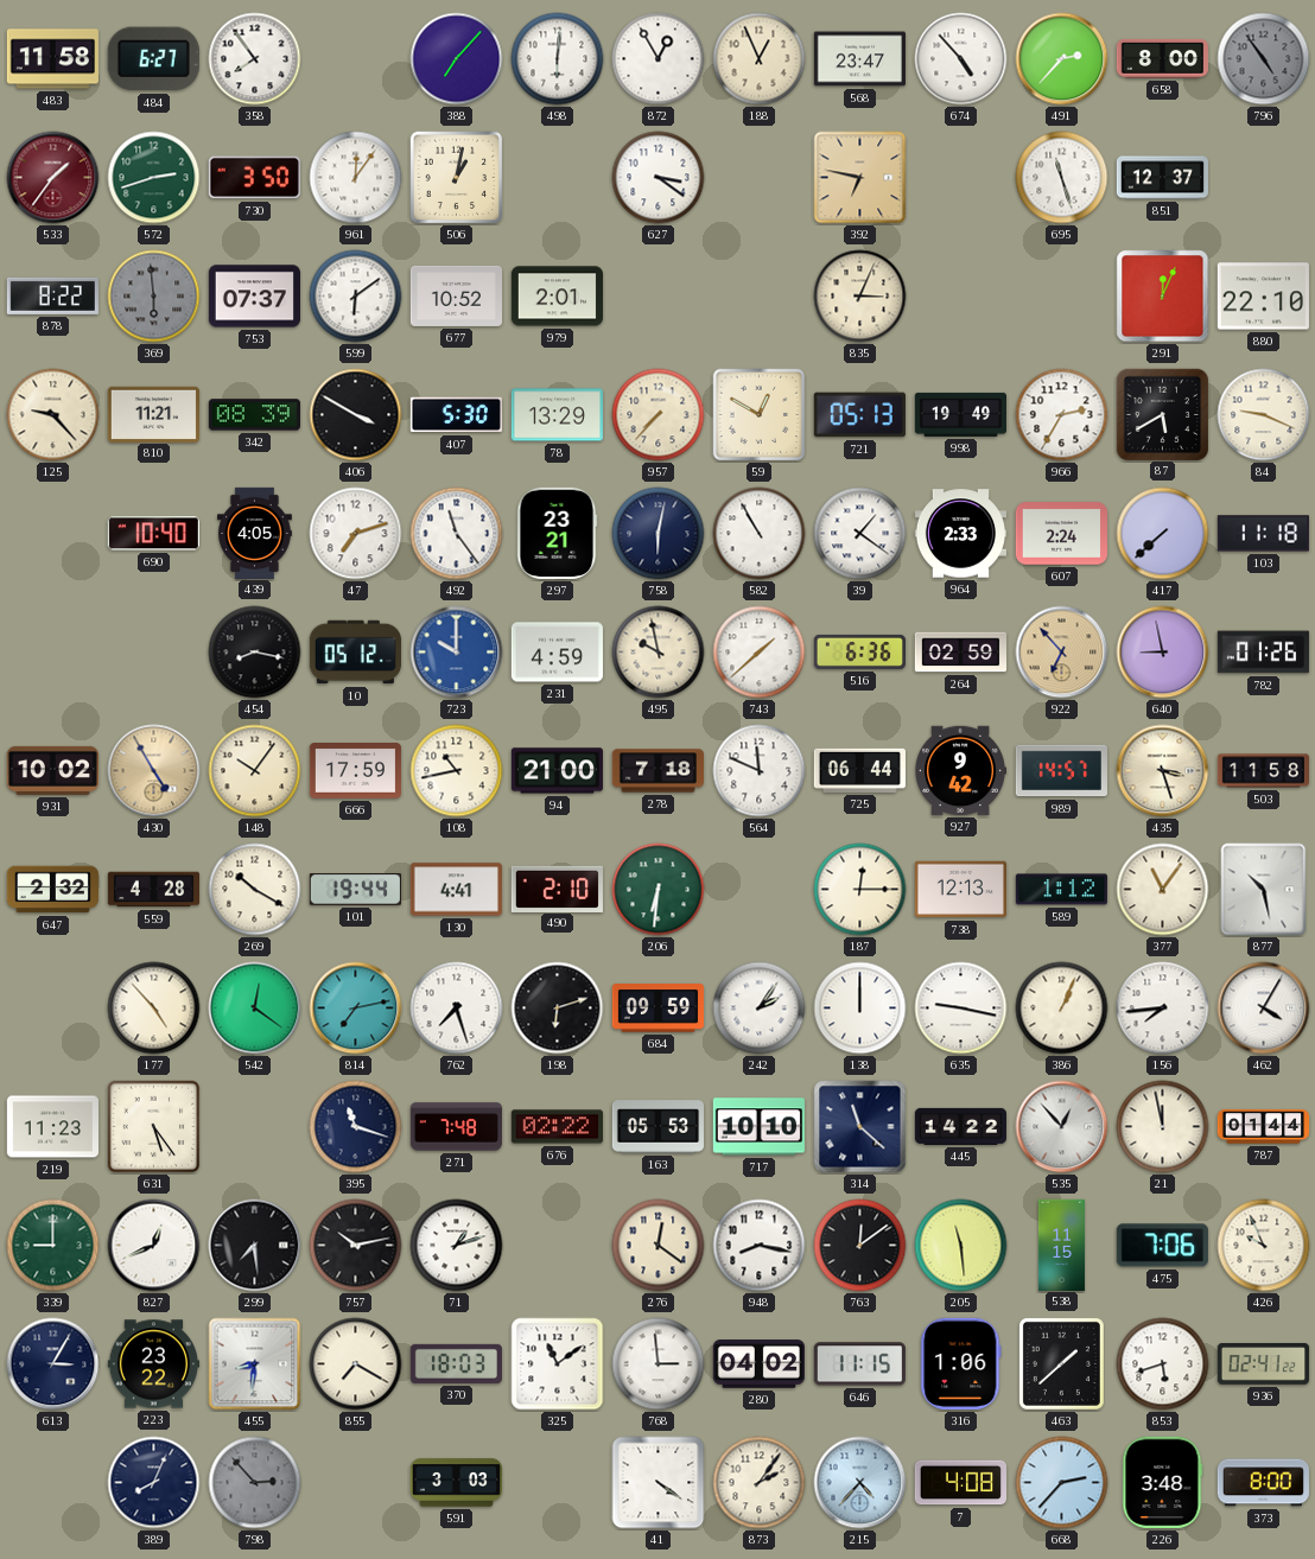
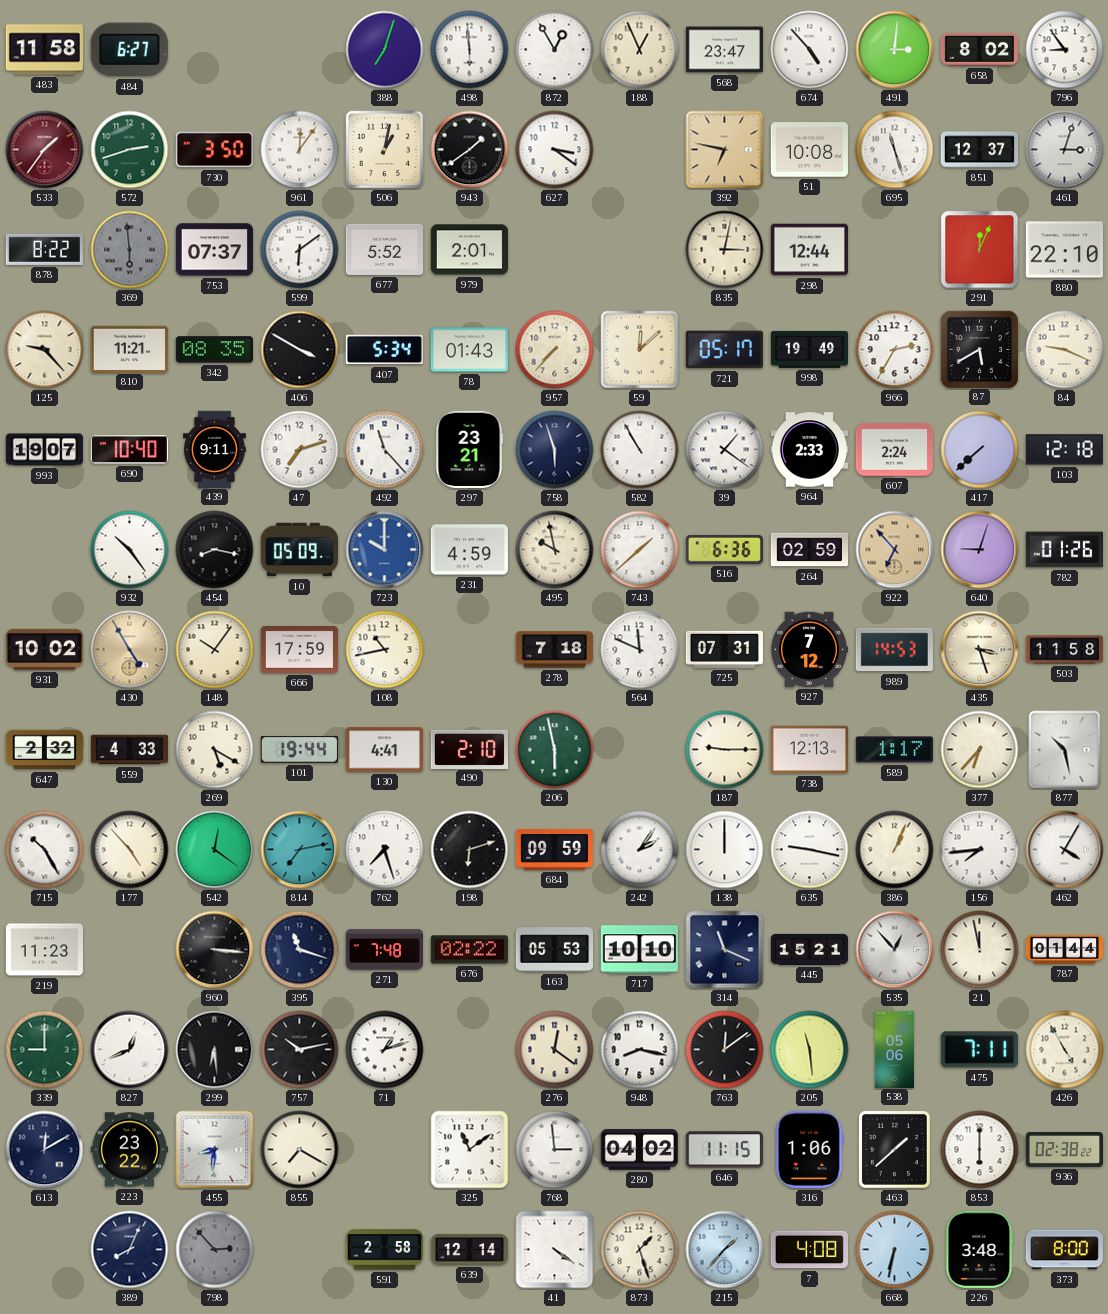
358: 7:54 -> none
388: 7:07 -> 7:03
498: 6:01 -> 5:59
491: 2:37 -> 3:01
658: 8:00 -> 8:02
796: 4:54 -> 8:54
796 dial: grey -> white
943: none -> 1:39
51: none -> 10:08
461: none -> 3:03
677: 10:52 -> 5:52
835: 3:04 -> 3:02
298: none -> 12:44
342: 08:39 -> 08:35
407: 5:30 -> 5:34
78: 13:29 -> 01:43
59: 12:50 -> 12:08
721: 05:13 -> 05:17
993: none -> 19:07
439: 4:05 -> 9:11
492: 11:24 -> 11:23
758: 6:02 -> 5:57
103: 11:18 -> 12:18
932: none -> 10:24
10: 05:12 -> 05:09
640: 8:58 -> 9:03
94: 21:00 -> none
725: 06:44 -> 07:31
927: 9:42 -> 7:12
989: 14:57 -> 14:53
559: 4:28 -> 4:33
269: 10:20 -> 5:20
206: 6:31 -> 5:58
187: 12:15 -> 9:15
589: 1:12 -> 1:17
377: 11:06 -> 6:37
715: none -> 10:25
631: 5:24 -> none
960: none -> 3:16
314: 11:22 -> 11:19
445: 14:22 -> 15:21
299: 7:29 -> 6:29
538: 11:15 -> 05:06
475: 7:06 -> 7:11
426: 9:56 -> 4:55
613: 3:05 -> 12:10
370: 18:03 -> none
853: 5:42 -> 6:00
936: 02:41 -> 02:38
591: 3:03 -> 2:58
639: none -> 12:14
873: 2:06 -> 1:27
215: 4:37 -> 1:37
668: 2:37 -> 6:32
